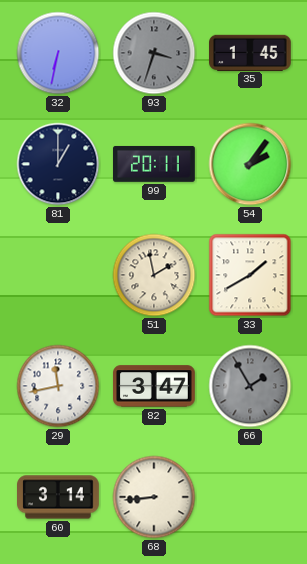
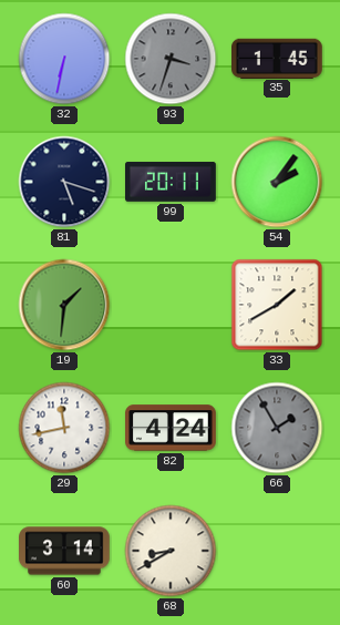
81: 1:00 -> 5:18
19: none -> 1:31
51: 1:58 -> none
82: 3:47 -> 4:24
68: 8:44 -> 8:40
